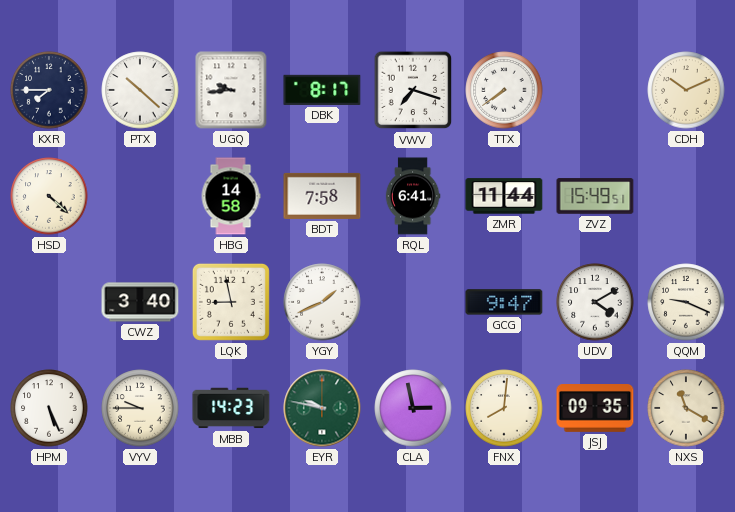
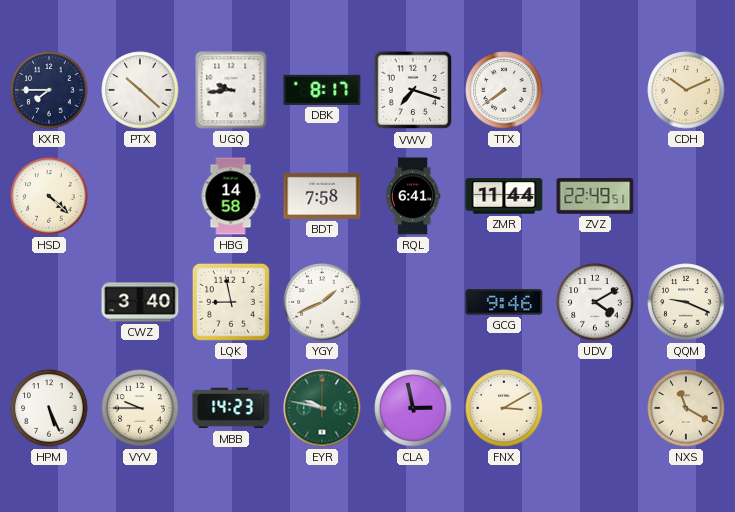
ZVZ: 15:49 -> 22:49
GCG: 9:47 -> 9:46
FNX: 8:01 -> 3:10
JSJ: 09:35 -> none
